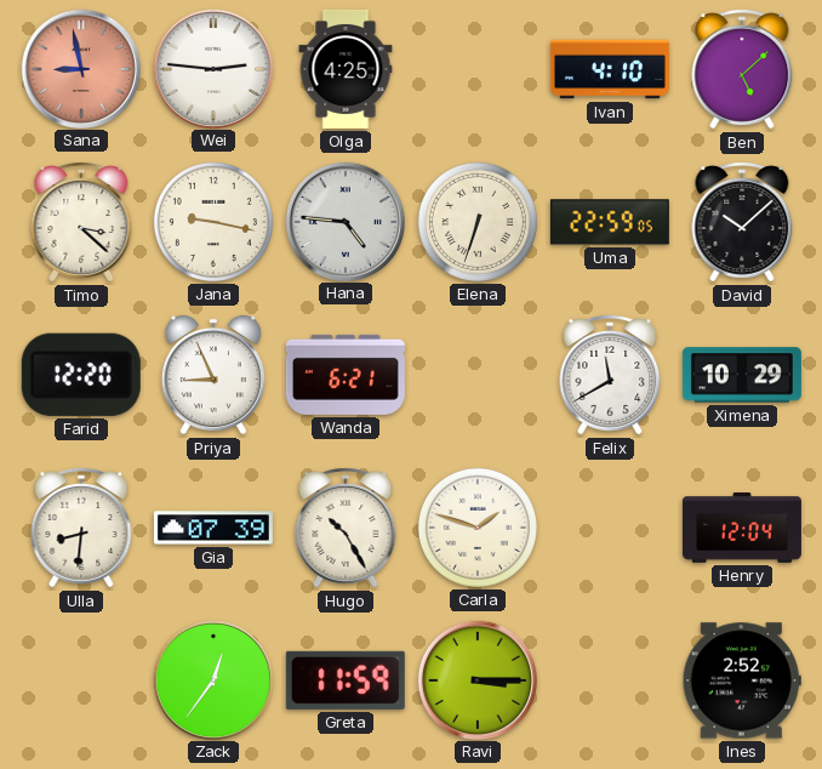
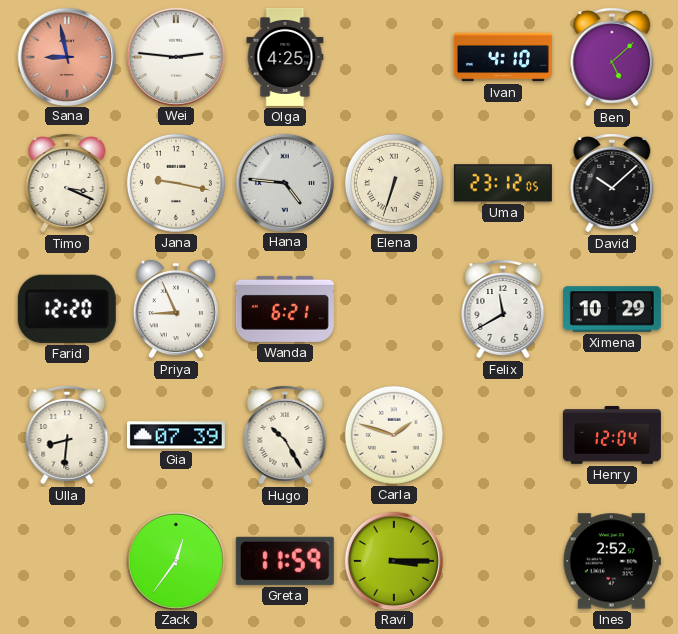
Timo: 3:22 -> 3:19
Uma: 22:59 -> 23:12
